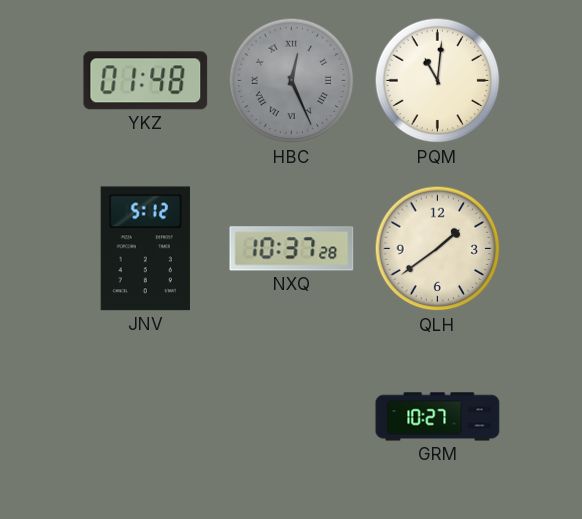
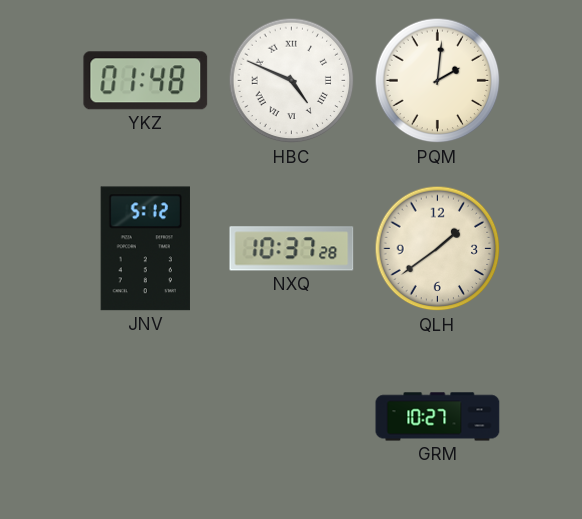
HBC: 12:26 -> 4:49
HBC dial: grey -> white
PQM: 11:01 -> 2:01
